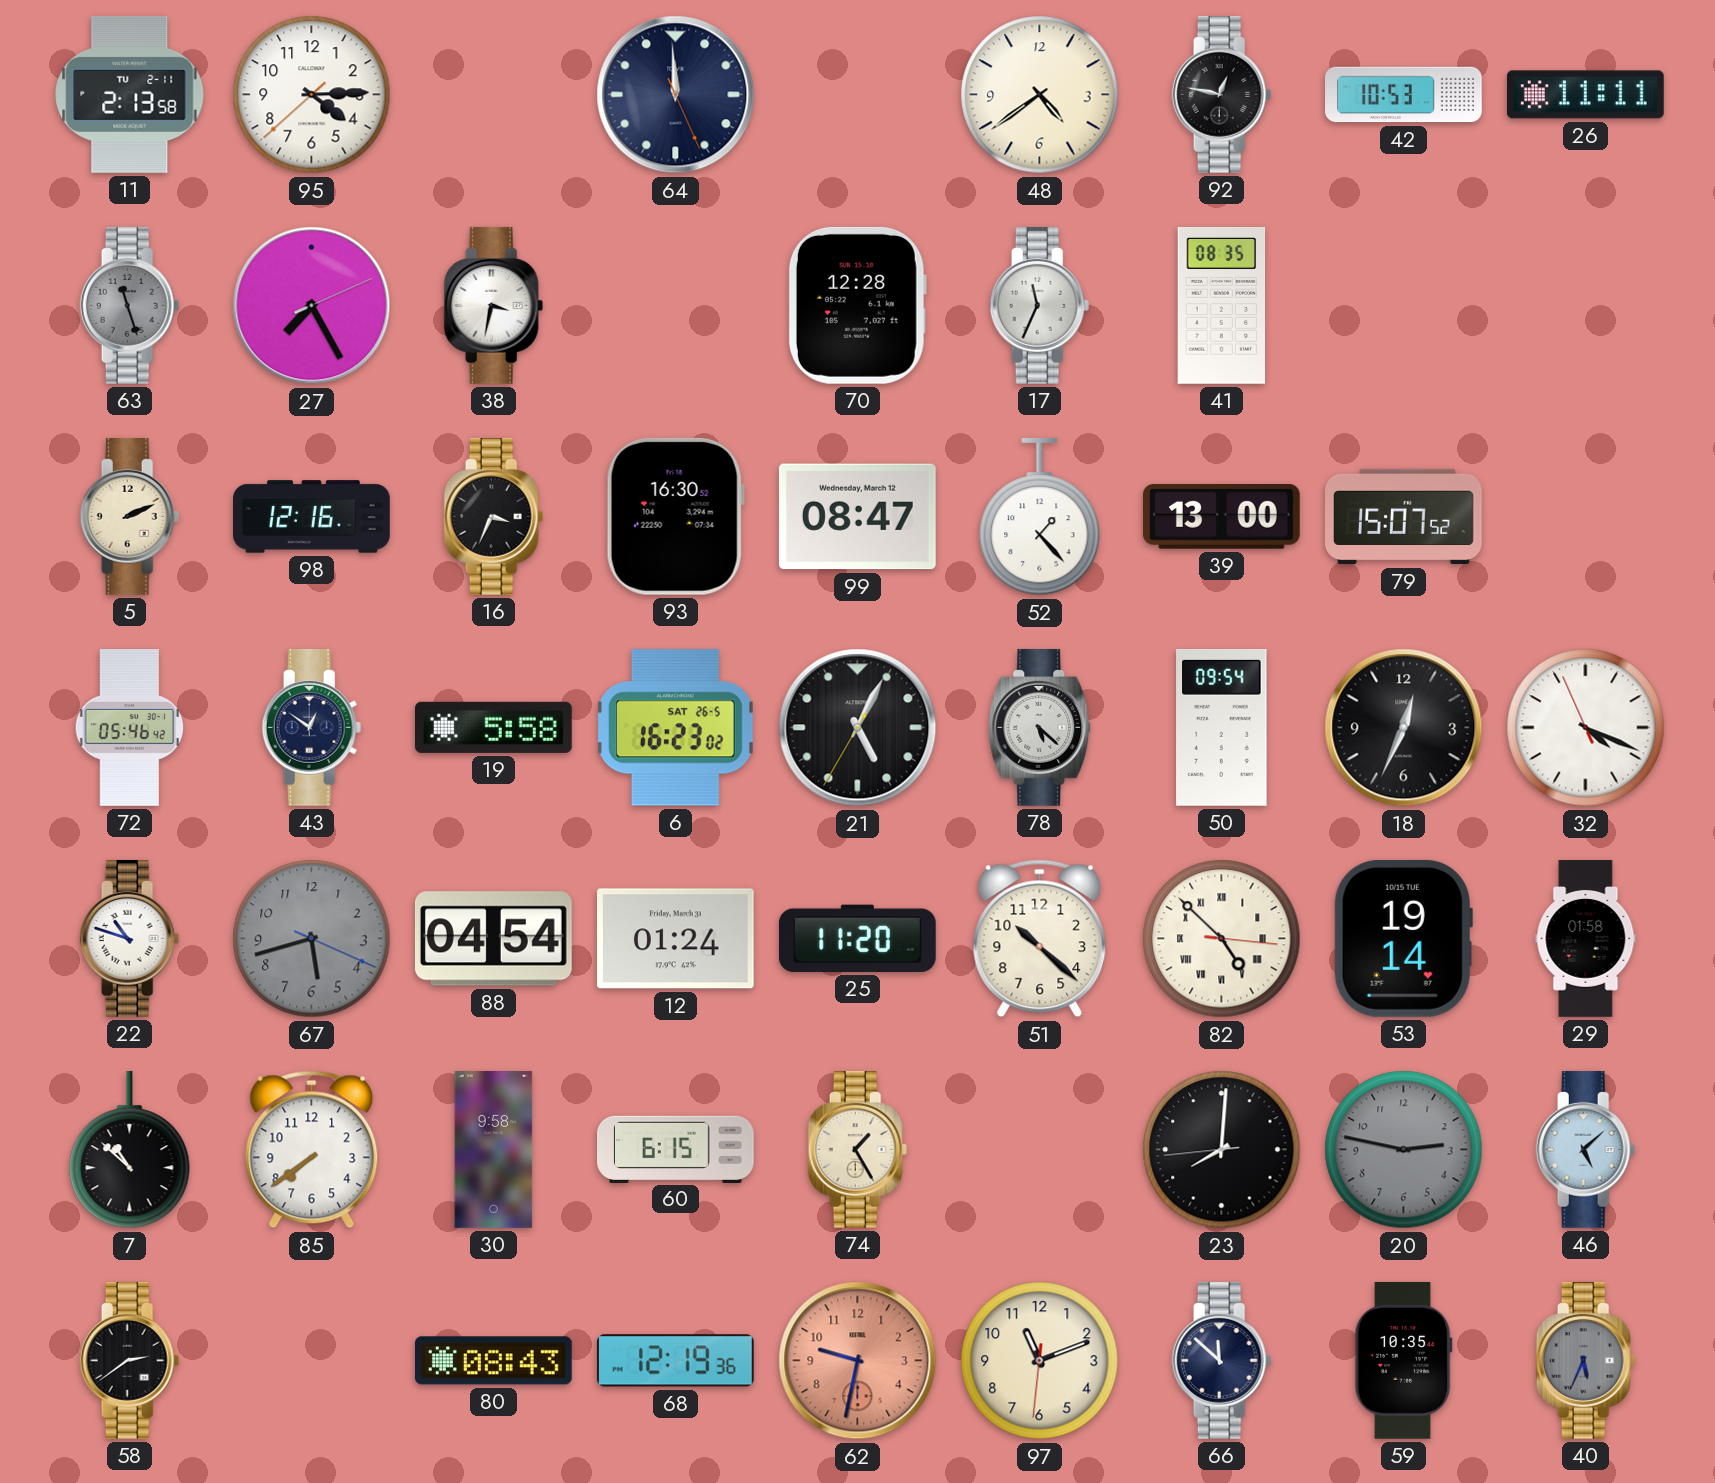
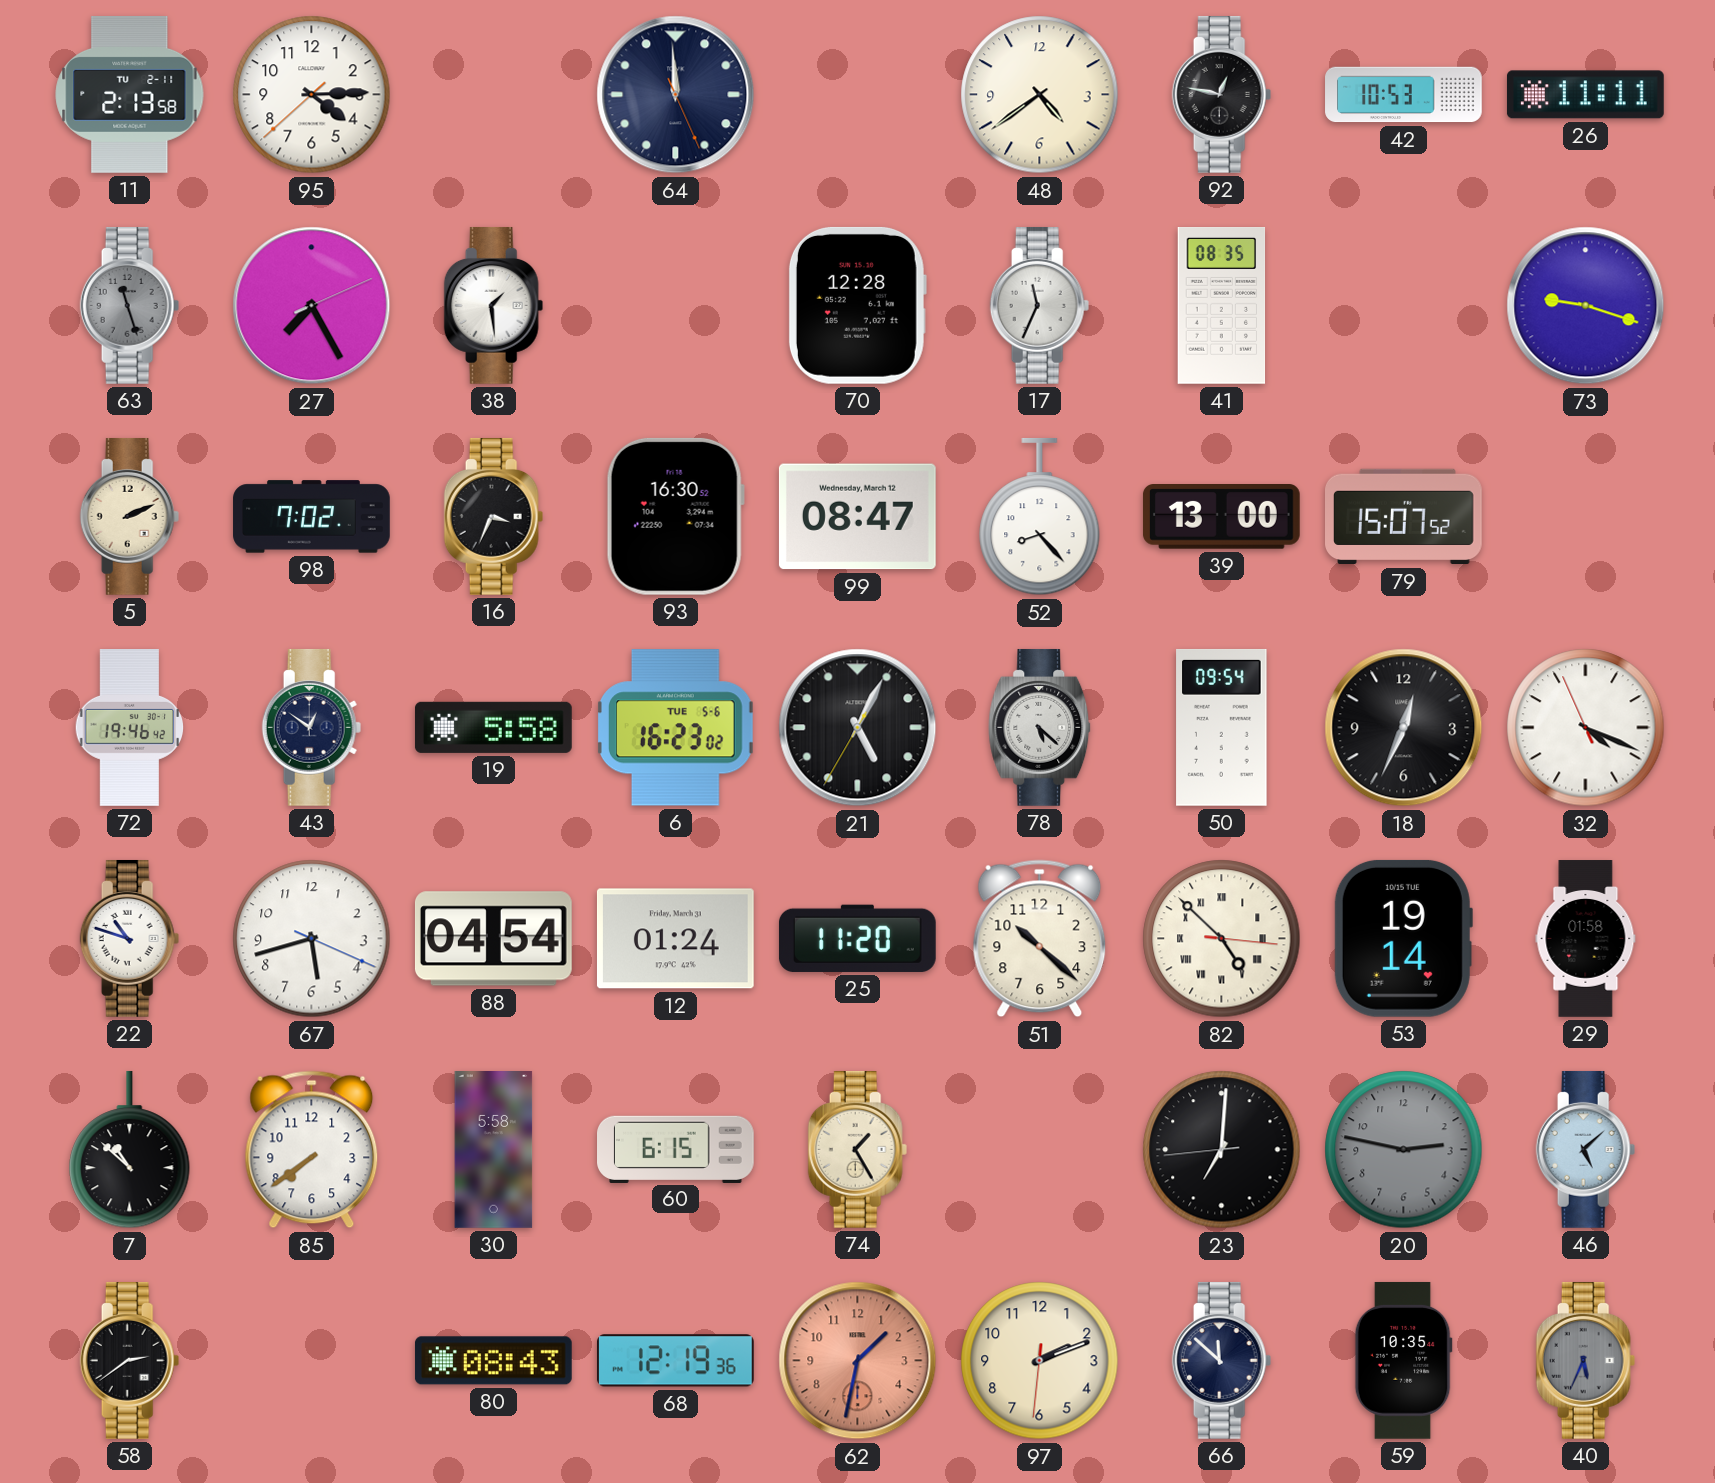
38: 3:32 -> 1:29
73: none -> 9:18
98: 12:16 -> 7:02
52: 1:23 -> 8:23
72: 05:46 -> 19:46
6 date: SAT 26-5 -> TUE 5-6
67 dial: grey -> white
30: 9:58 -> 5:58
23: 8:00 -> 7:00
62: 9:32 -> 1:32
97: 11:11 -> 2:11
